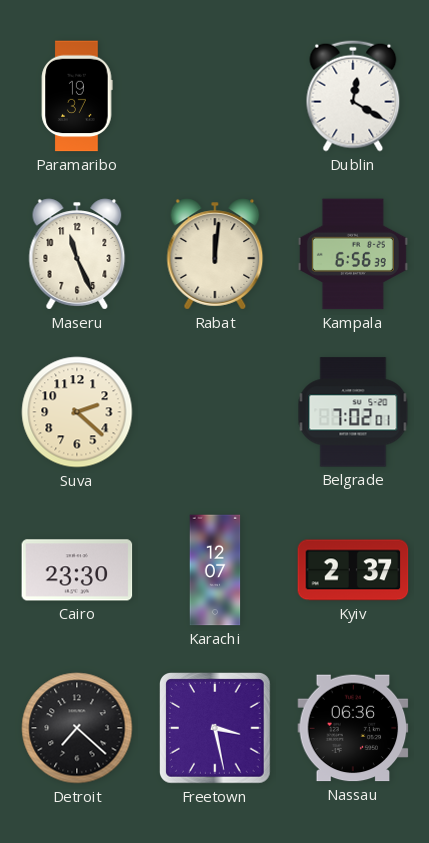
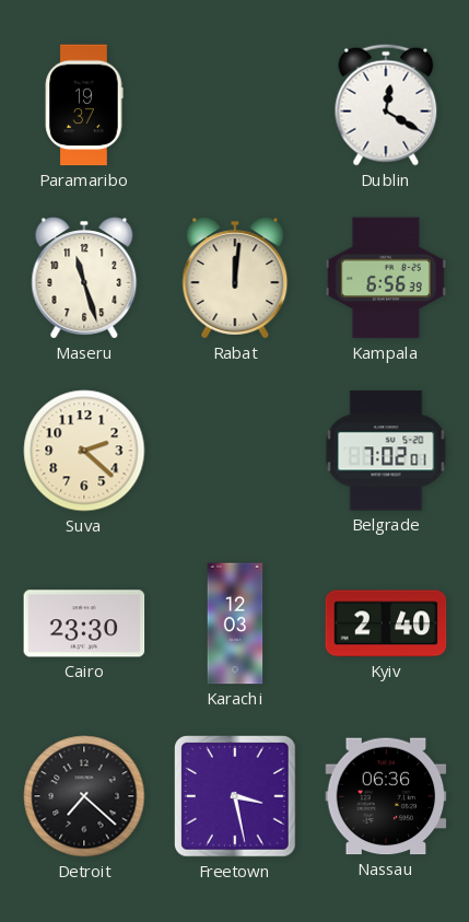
Maseru: 11:26 -> 11:27
Karachi: 12:07 -> 12:03
Kyiv: 2:37 -> 2:40
